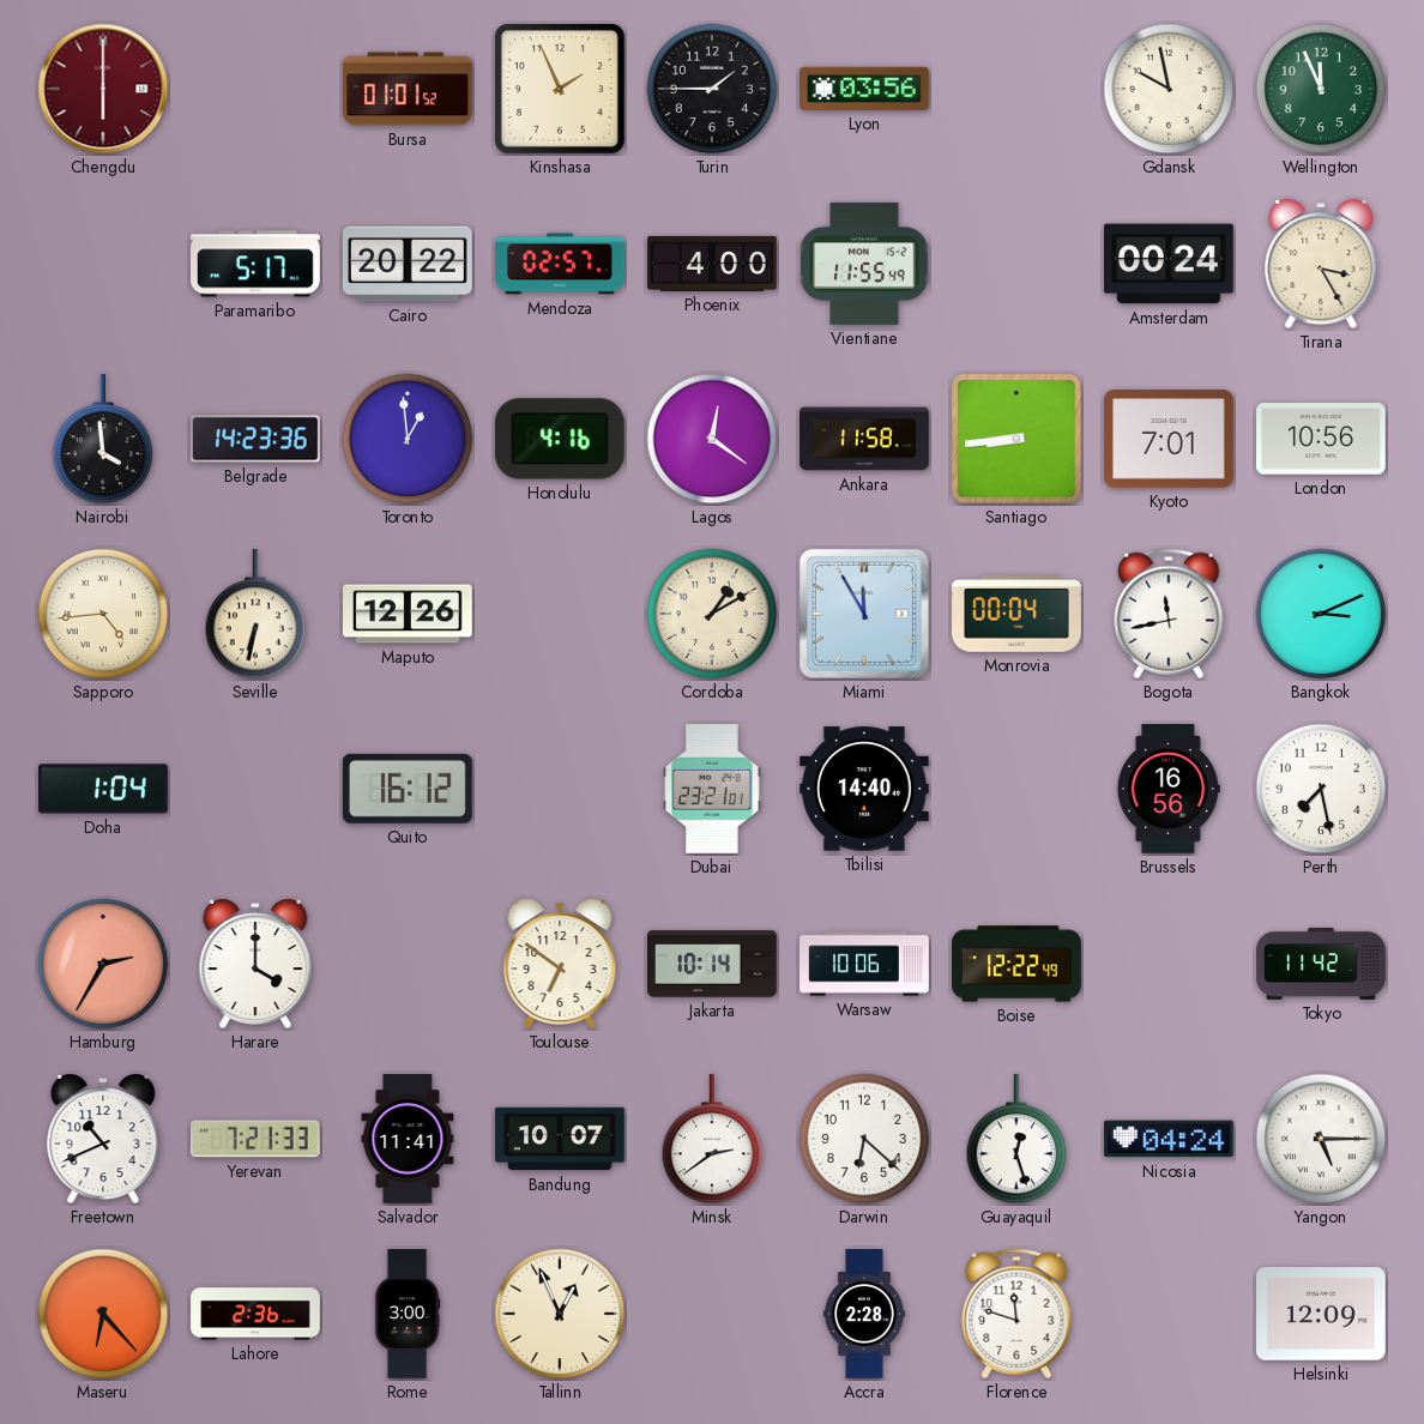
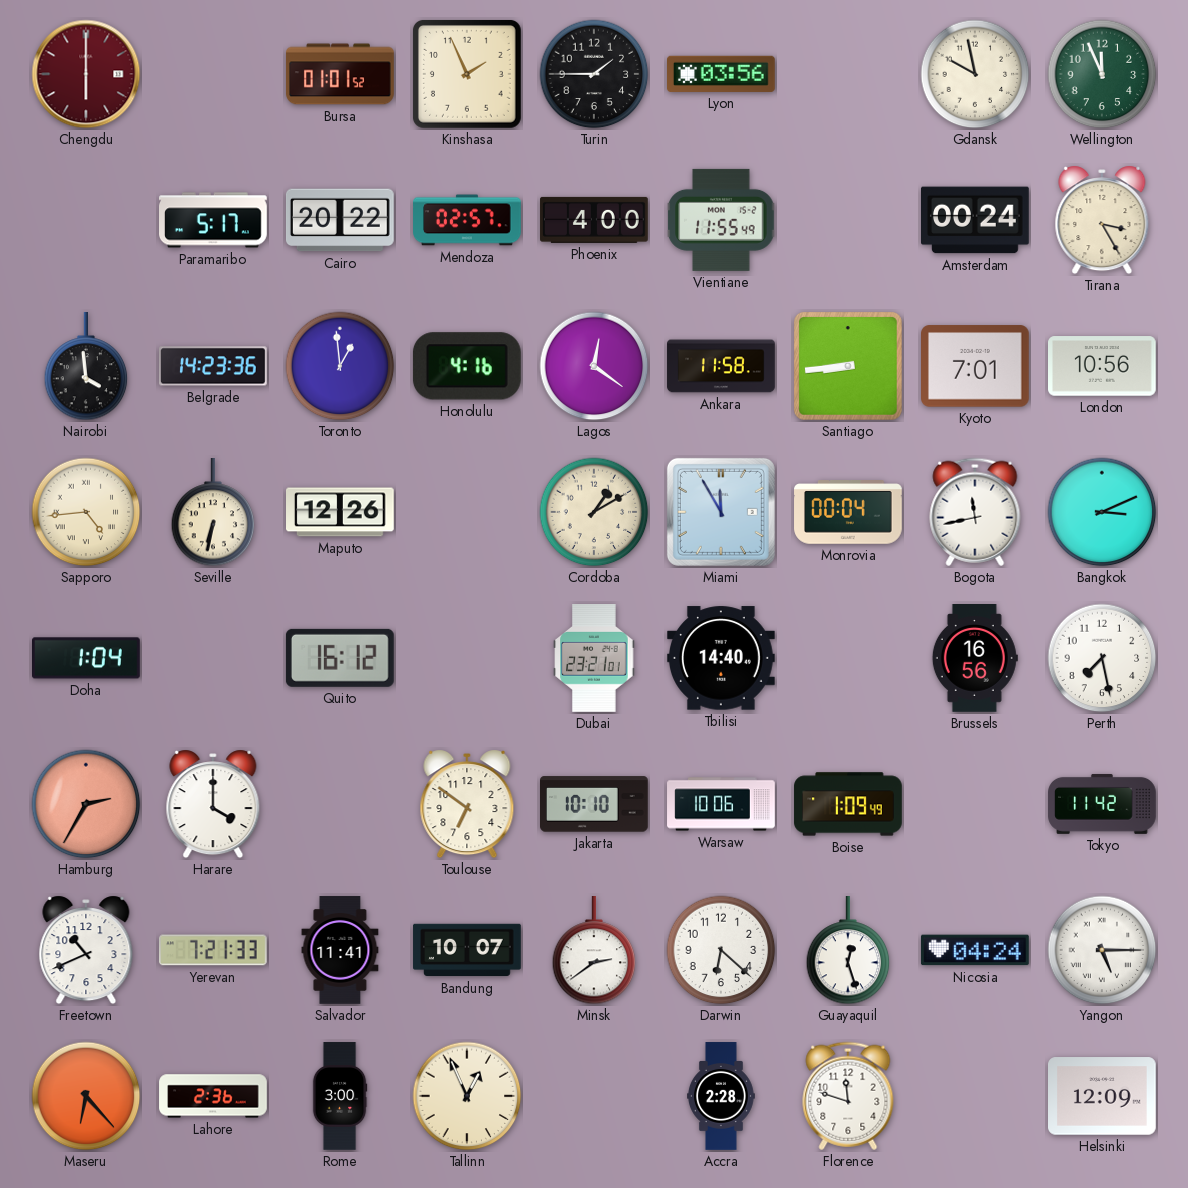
Jakarta: 10:14 -> 10:10
Boise: 12:22 -> 1:09
